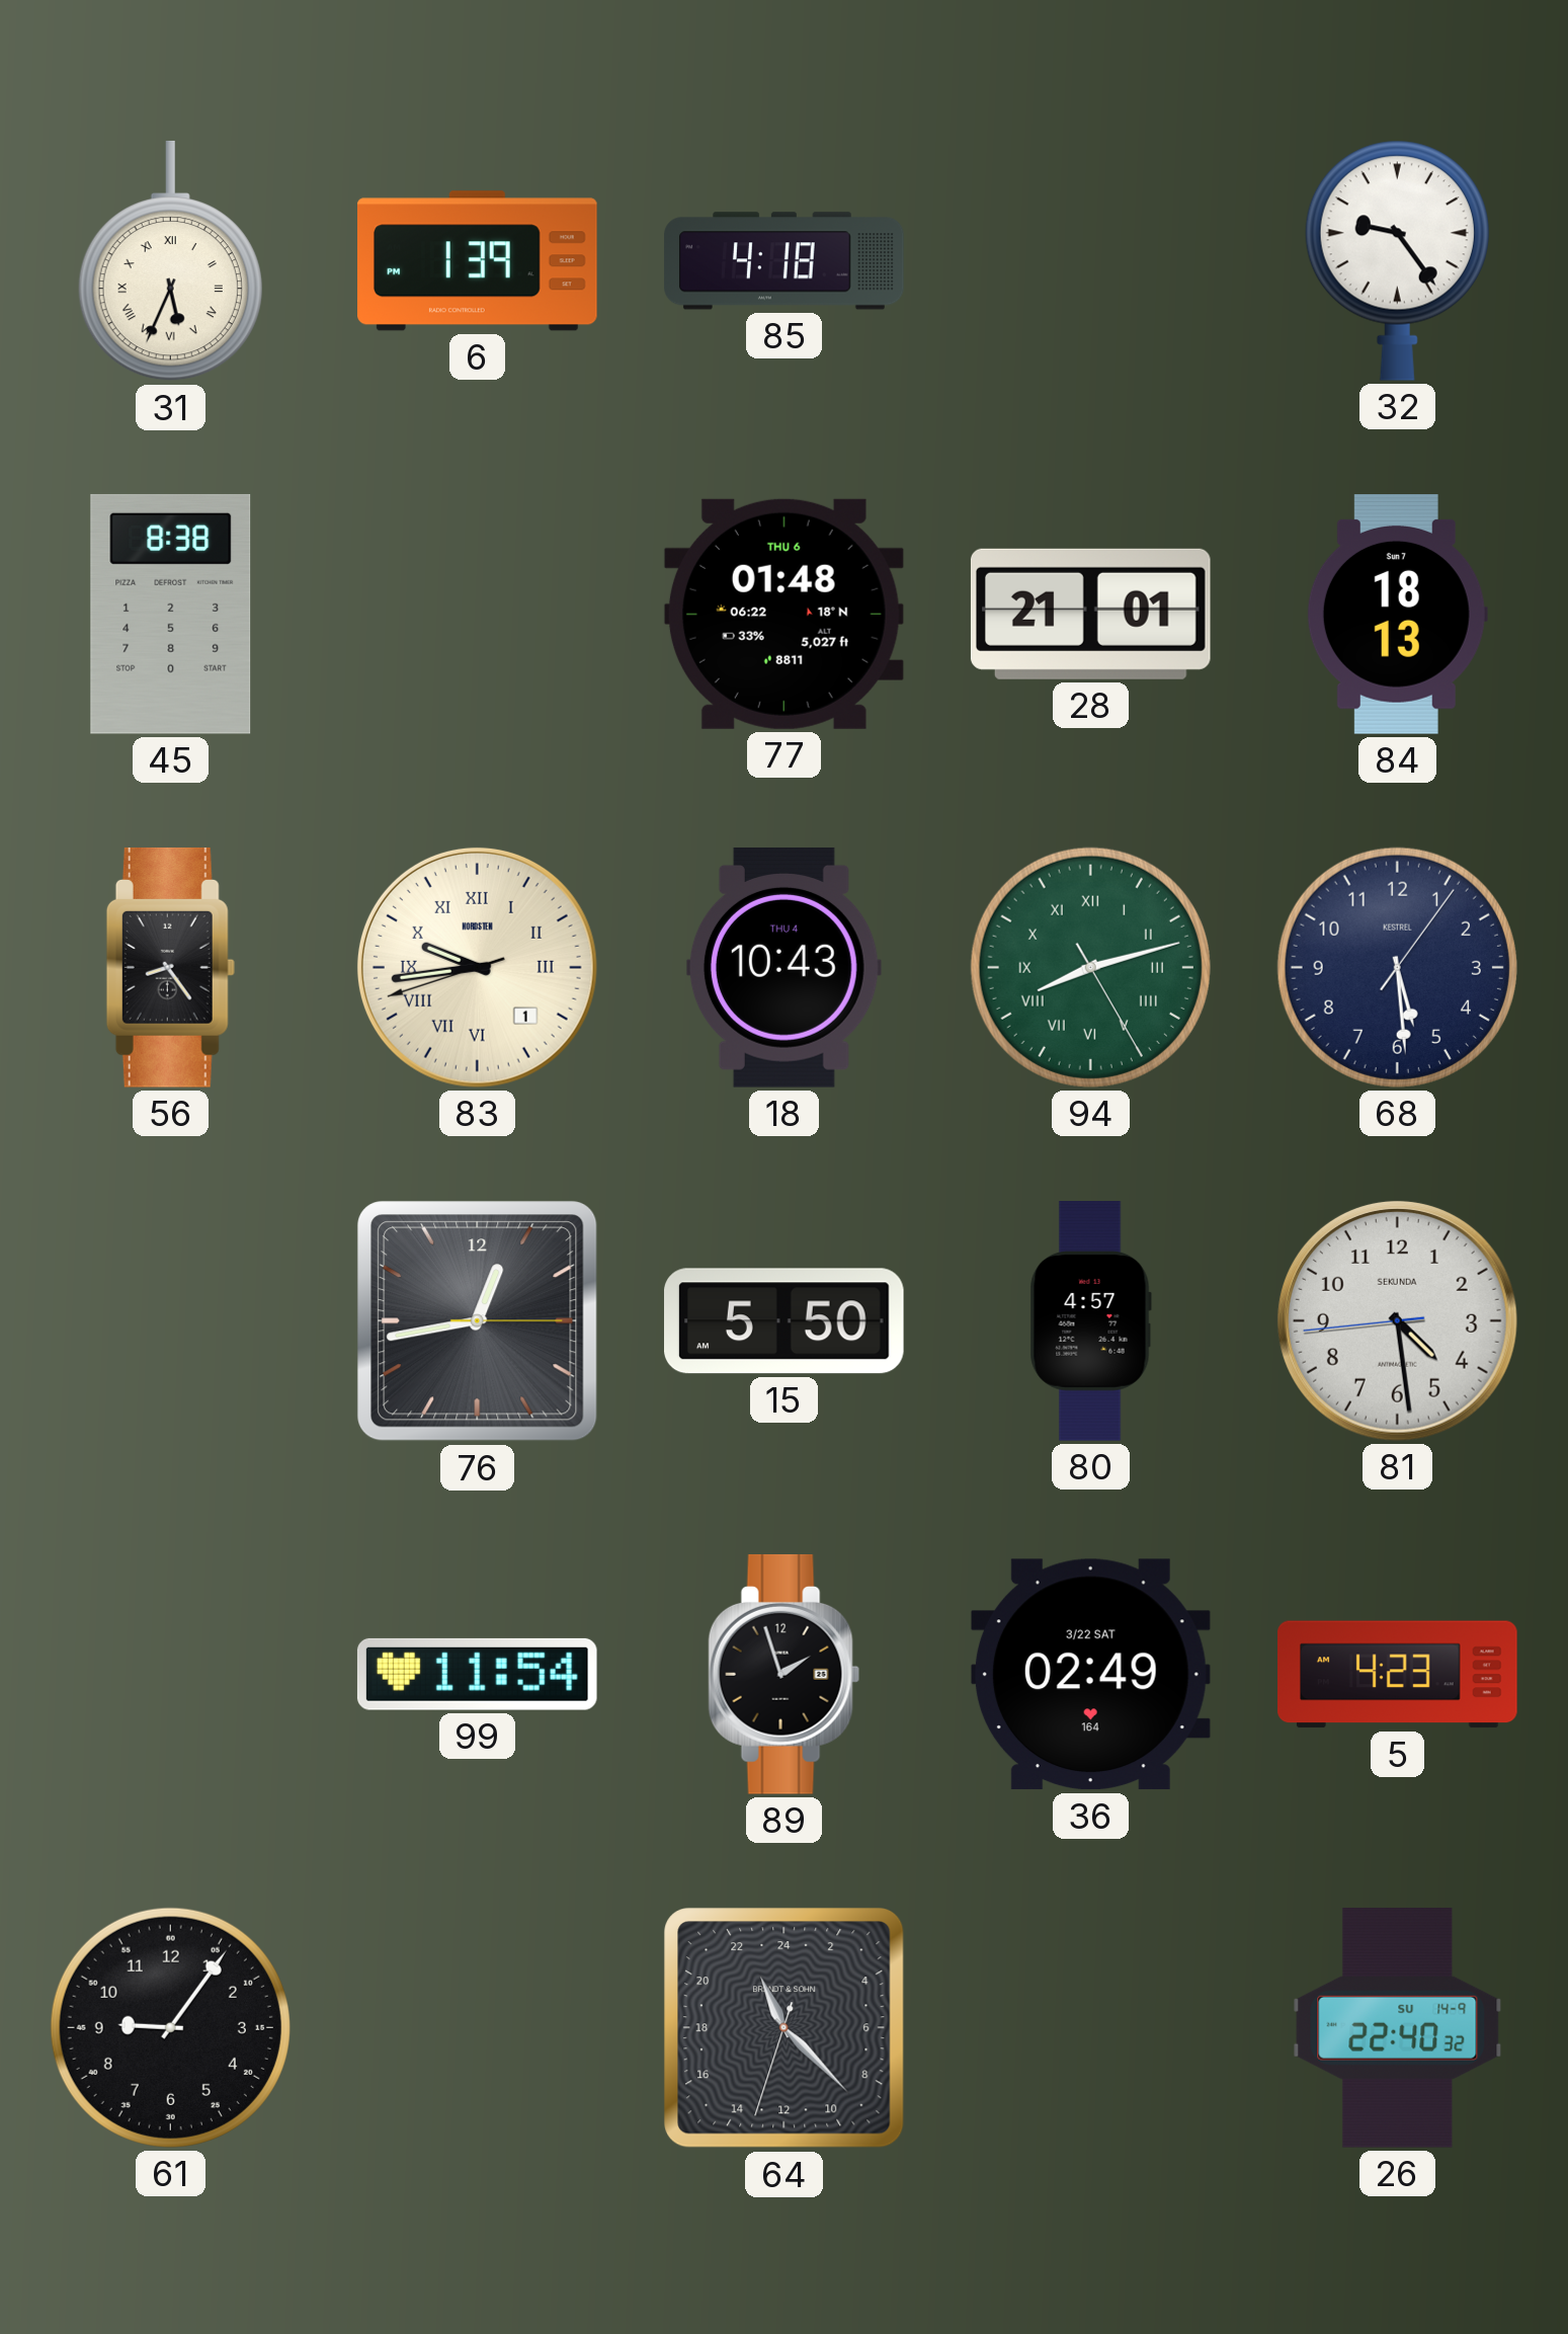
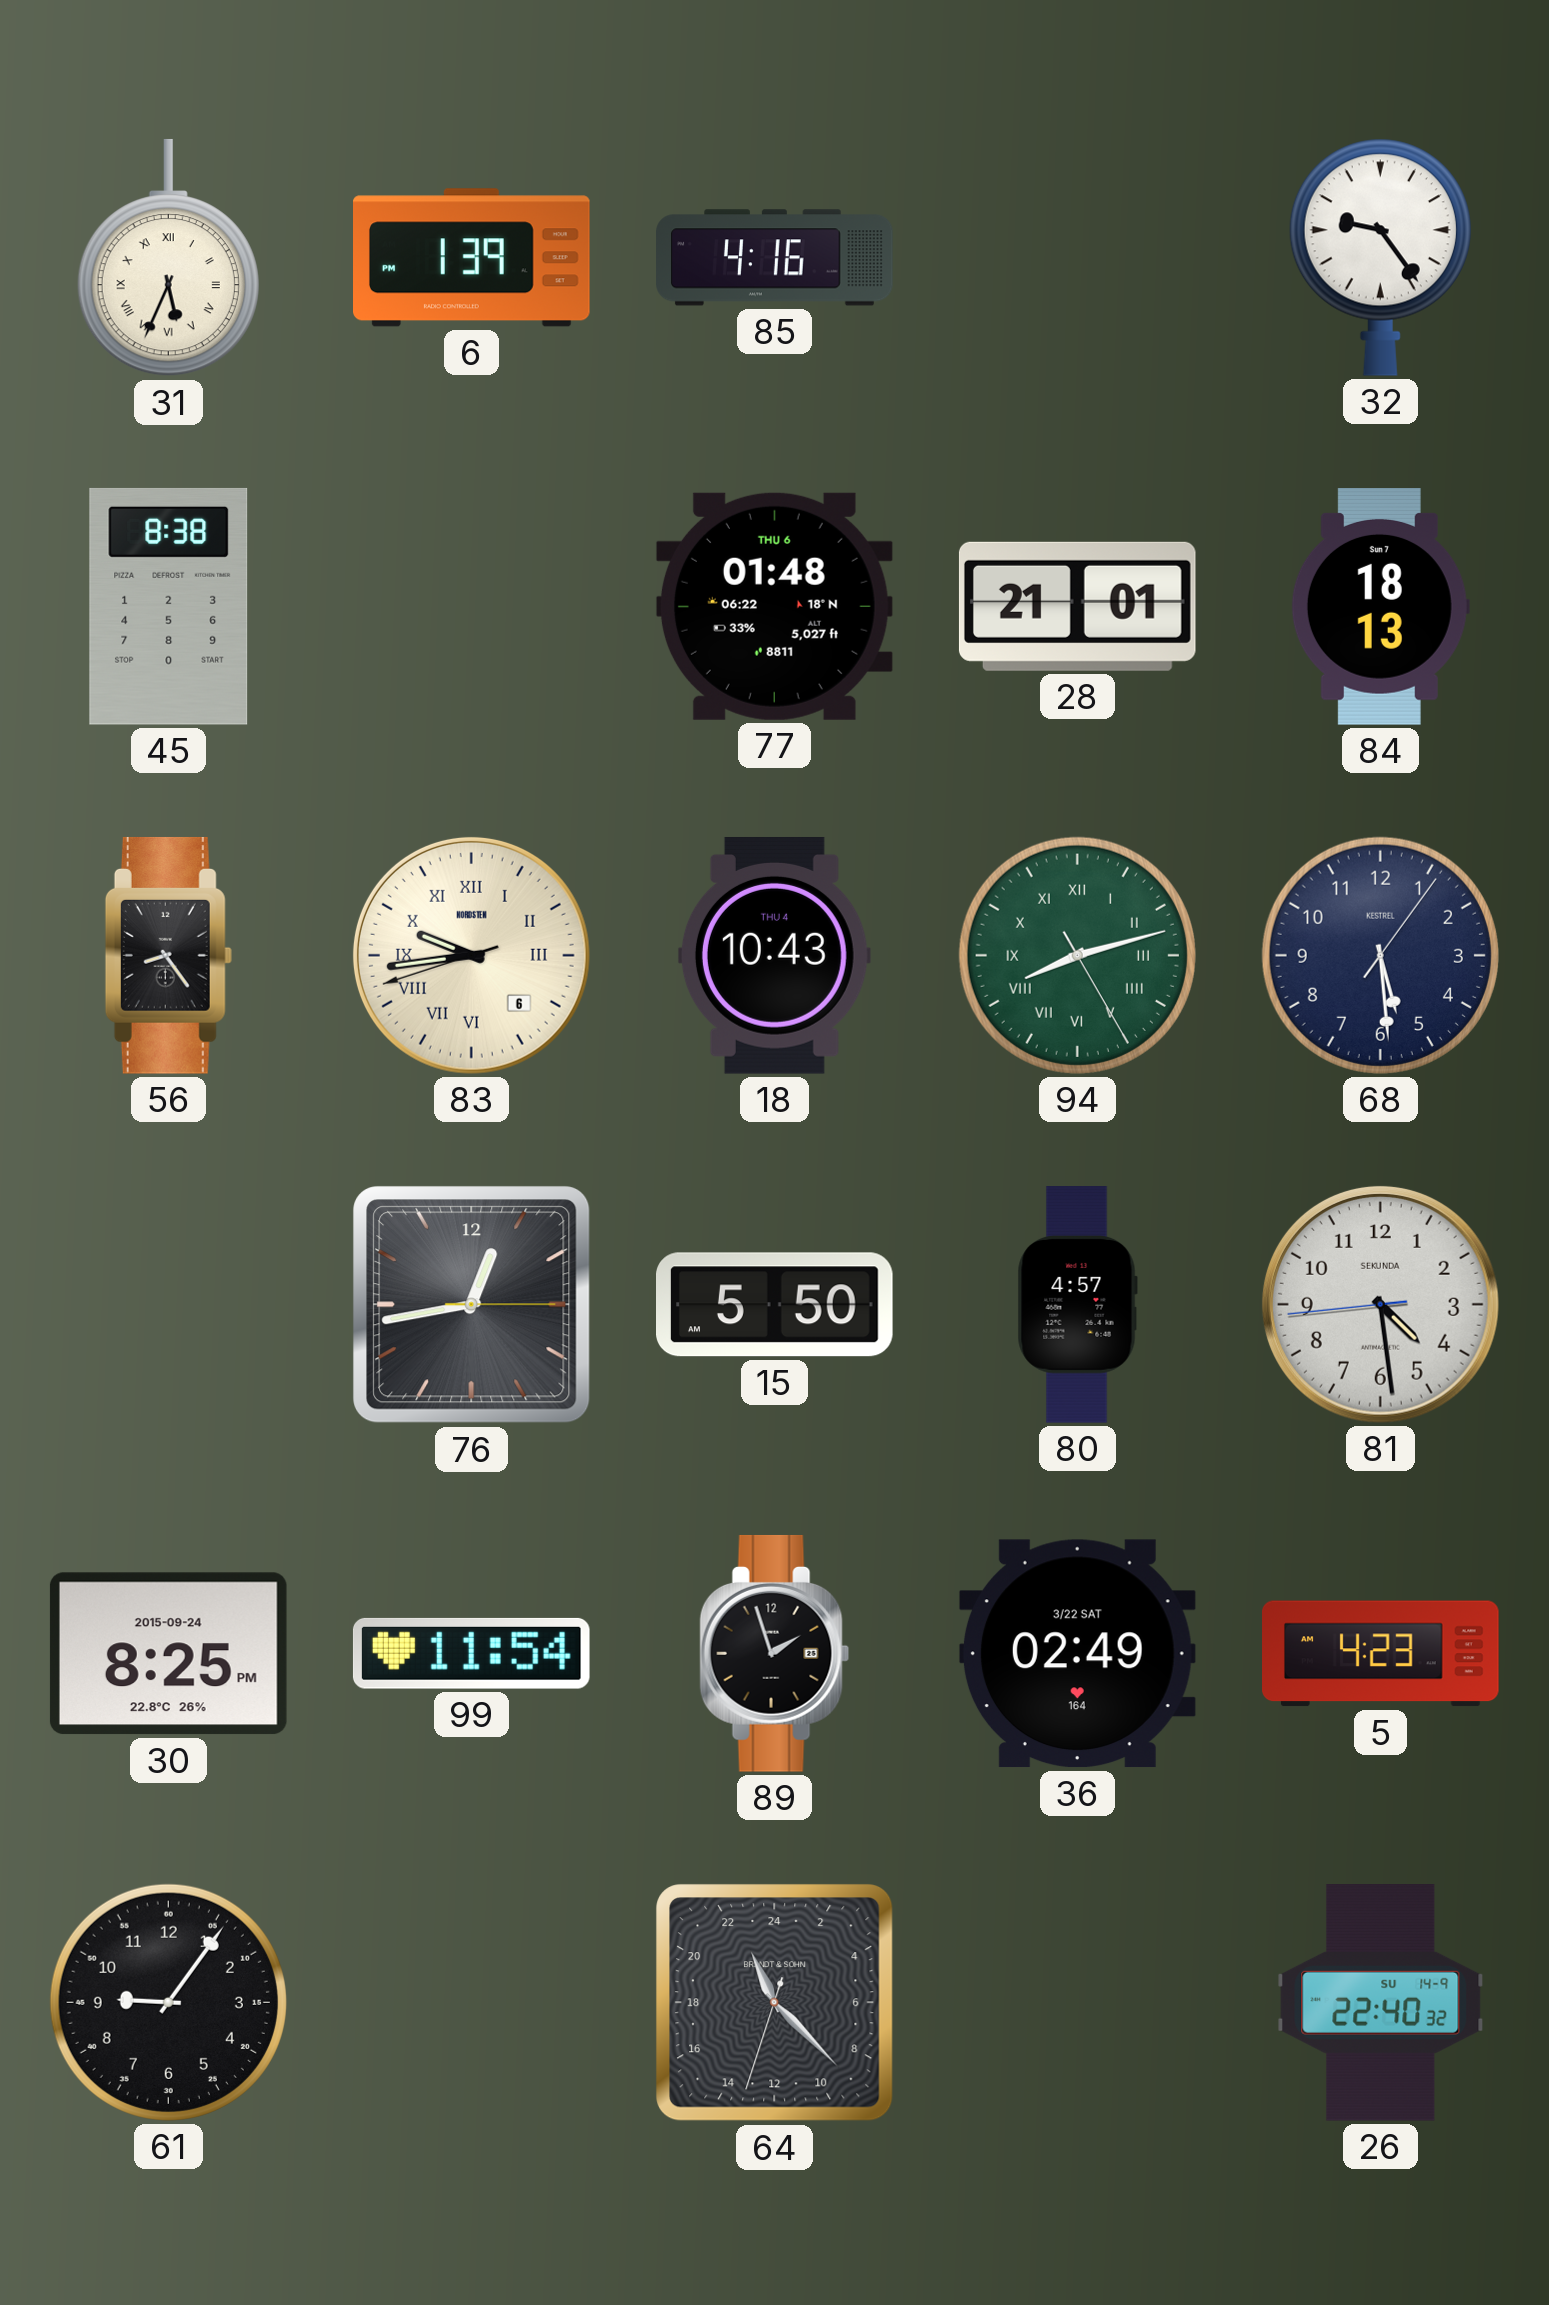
85: 4:18 -> 4:16
83 date: 1 -> 6
30: none -> 8:25
